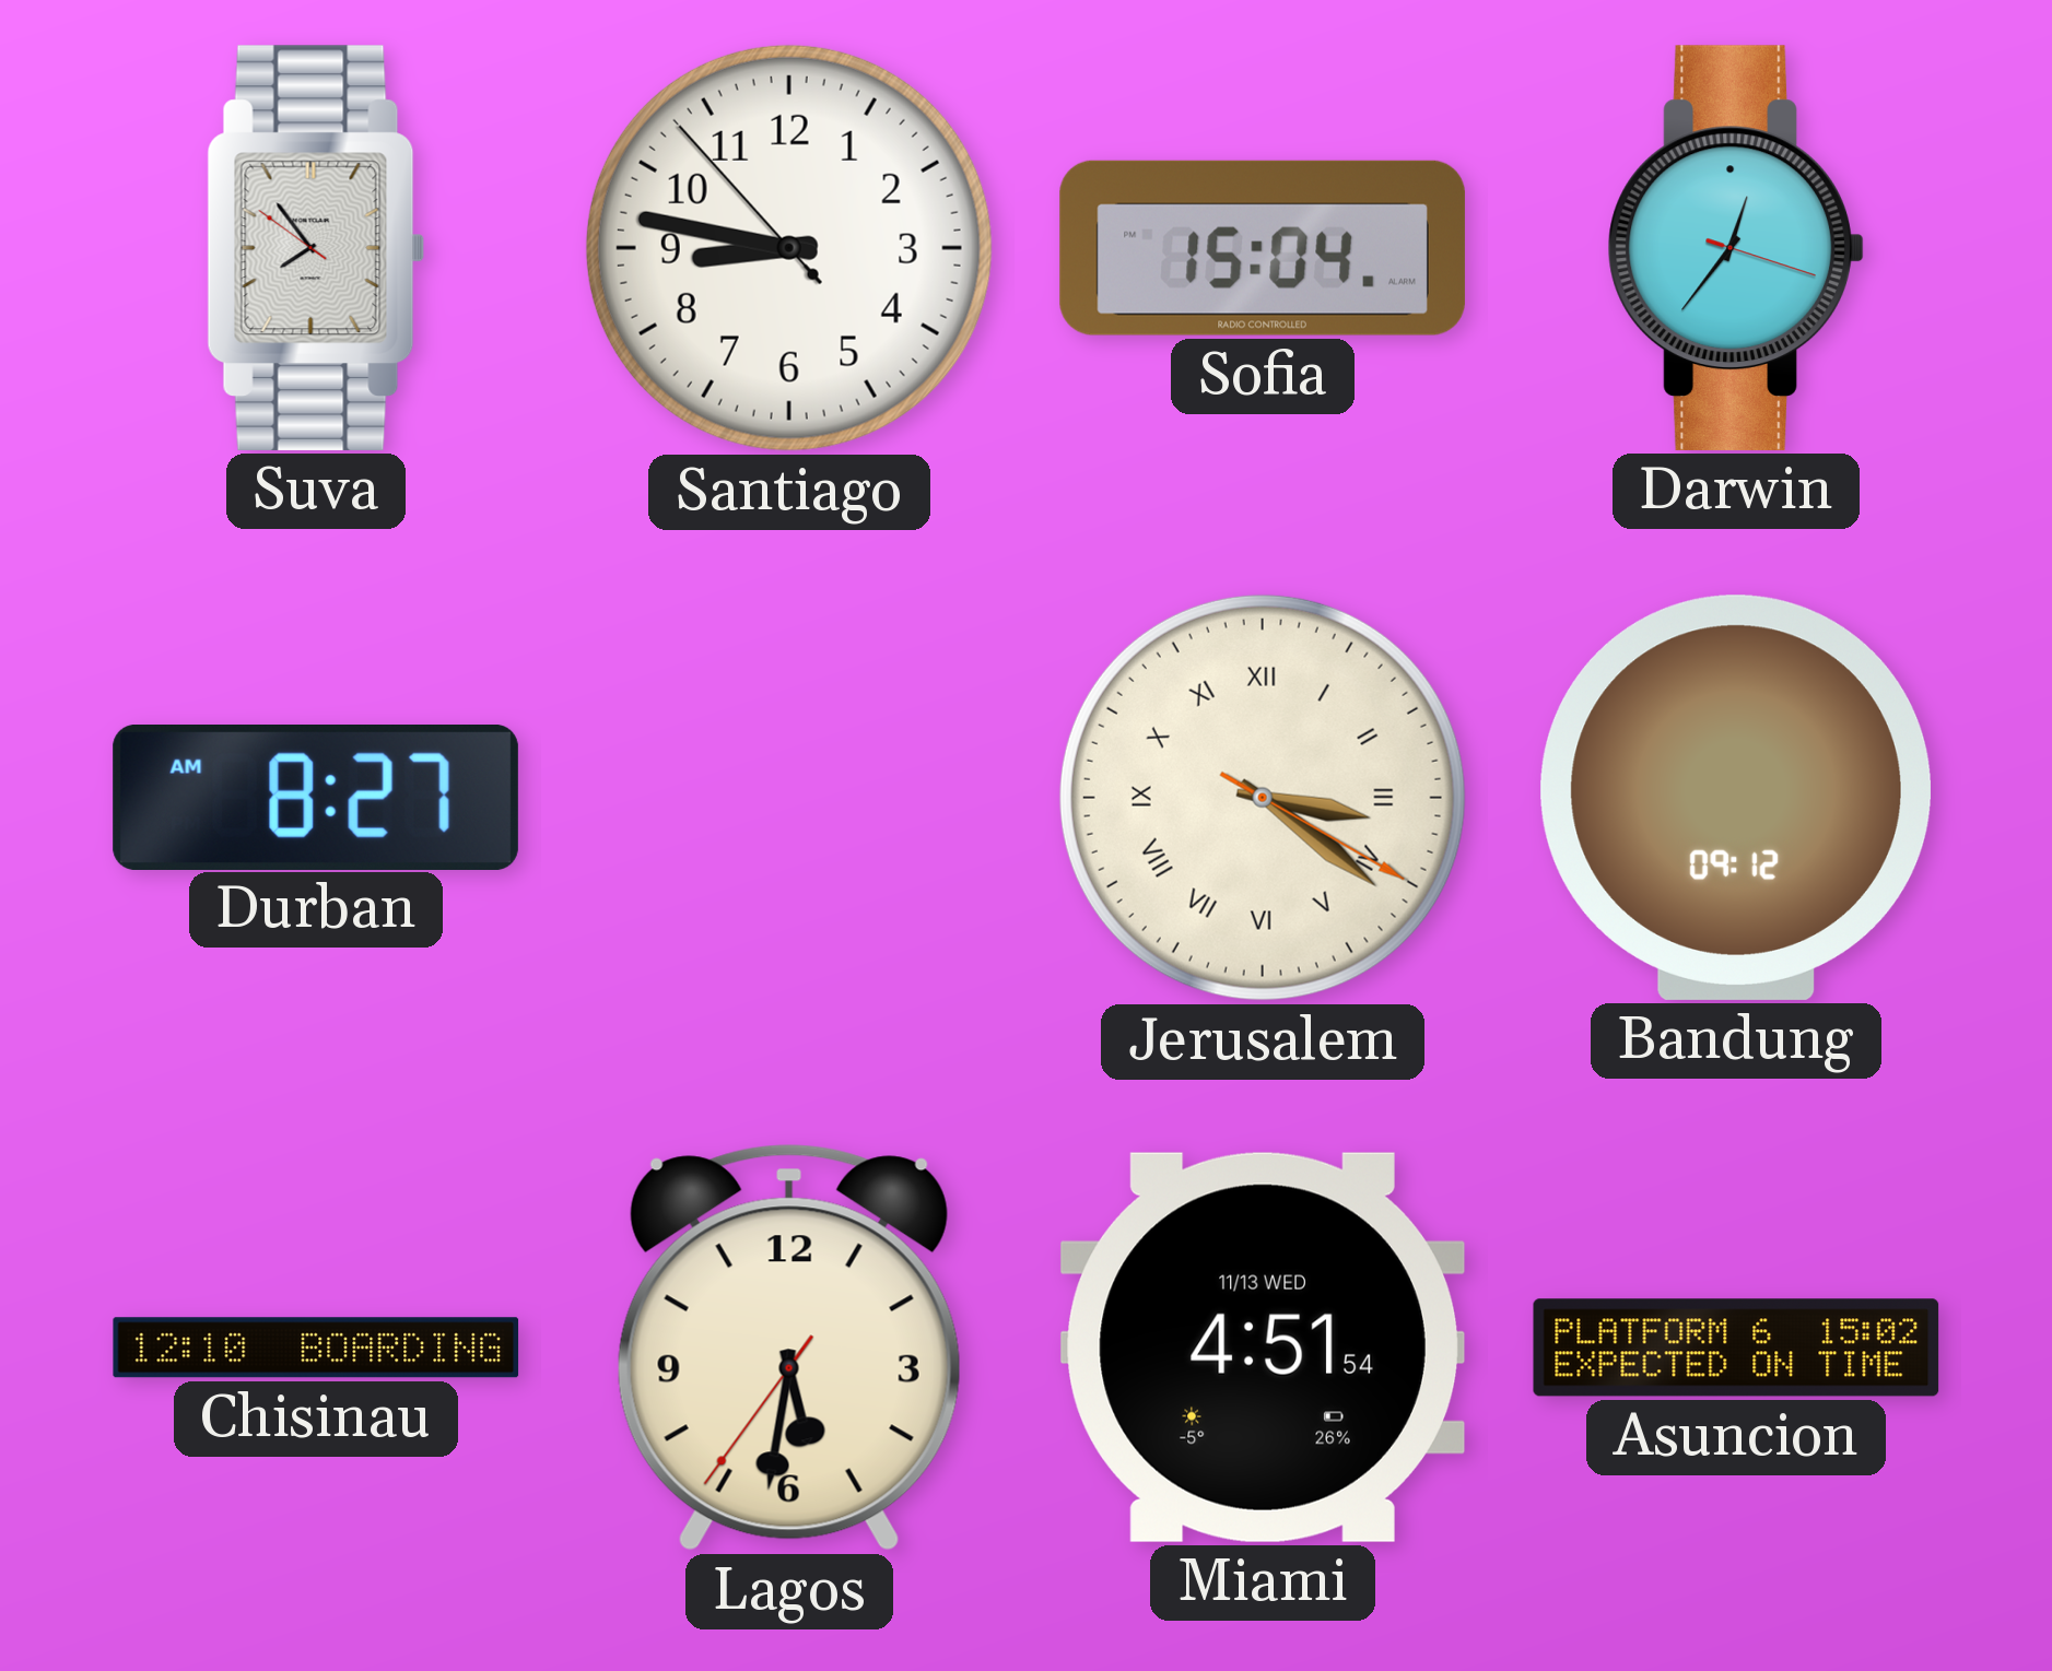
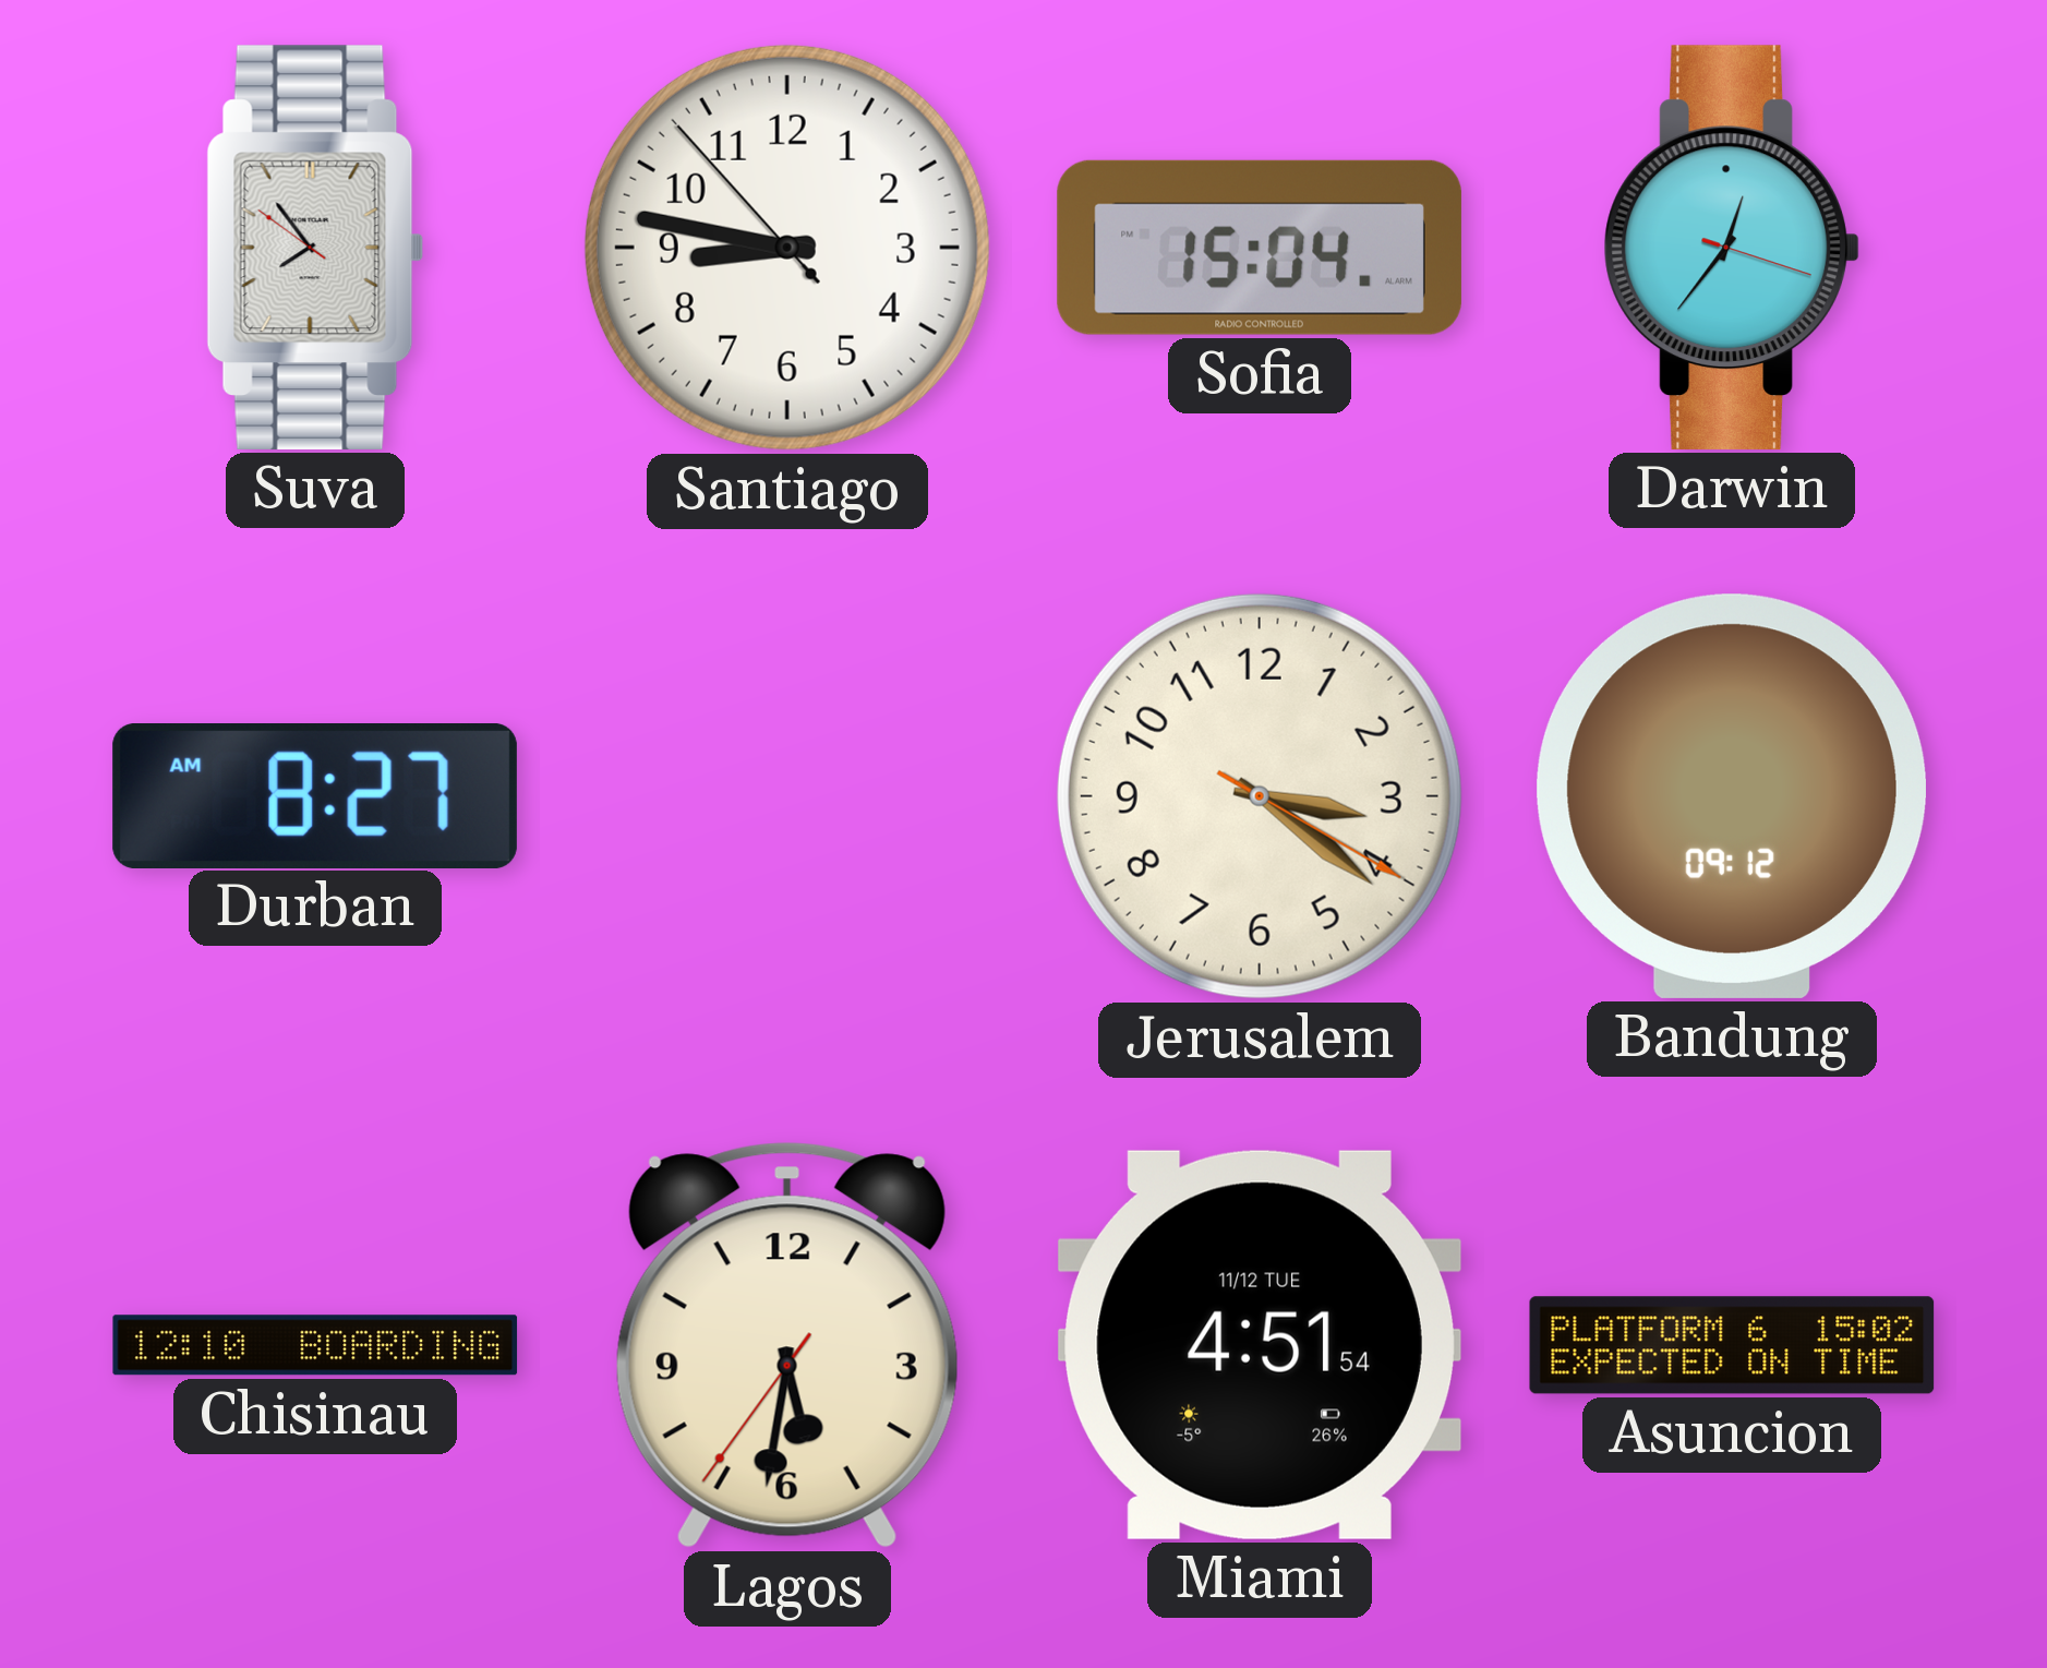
Jerusalem numerals: Roman -> Arabic
Miami date: 11/13 WED -> 11/12 TUE
